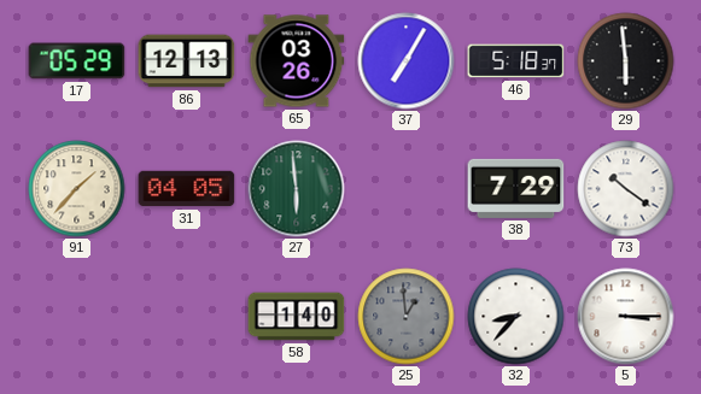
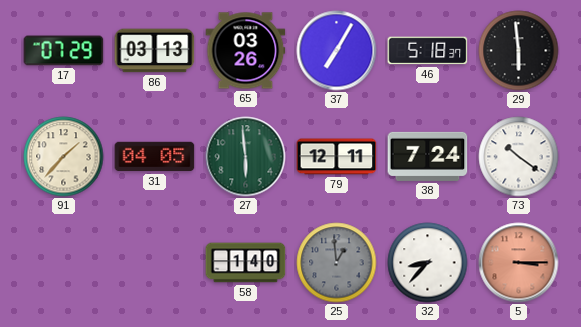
17: 05:29 -> 07:29
86: 12:13 -> 03:13
79: none -> 12:11
38: 7:29 -> 7:24
5 dial: white -> salmon
